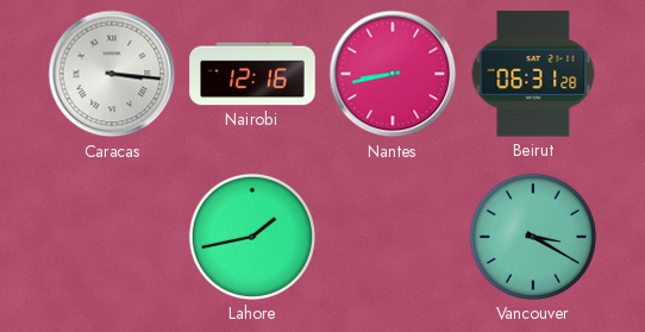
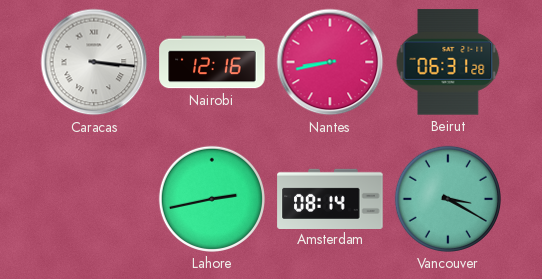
Lahore: 1:43 -> 2:43
Amsterdam: none -> 08:14
